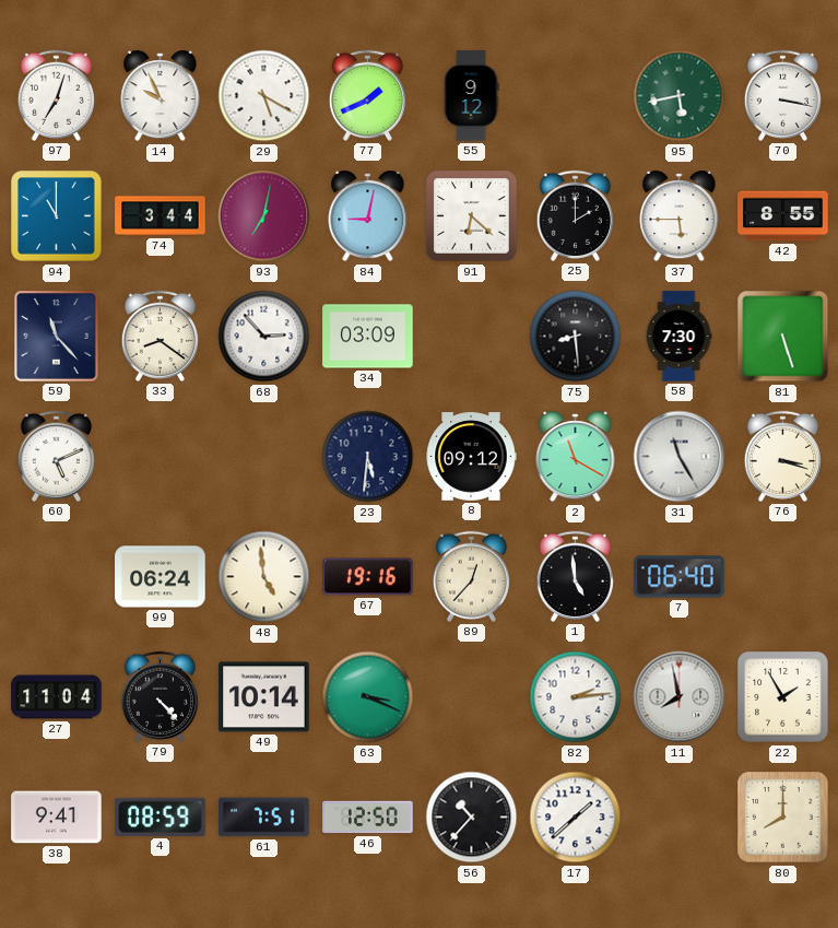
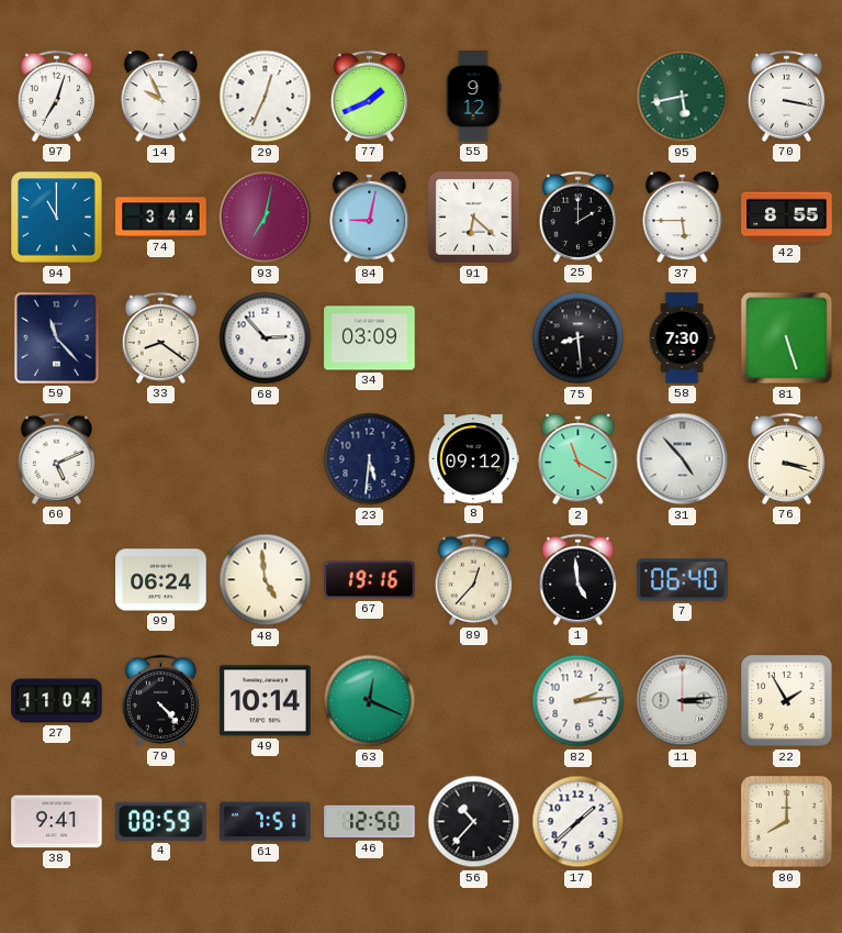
29: 5:20 -> 12:34
31: 11:25 -> 4:53
63: 3:19 -> 12:19
11: 7:58 -> 3:14
